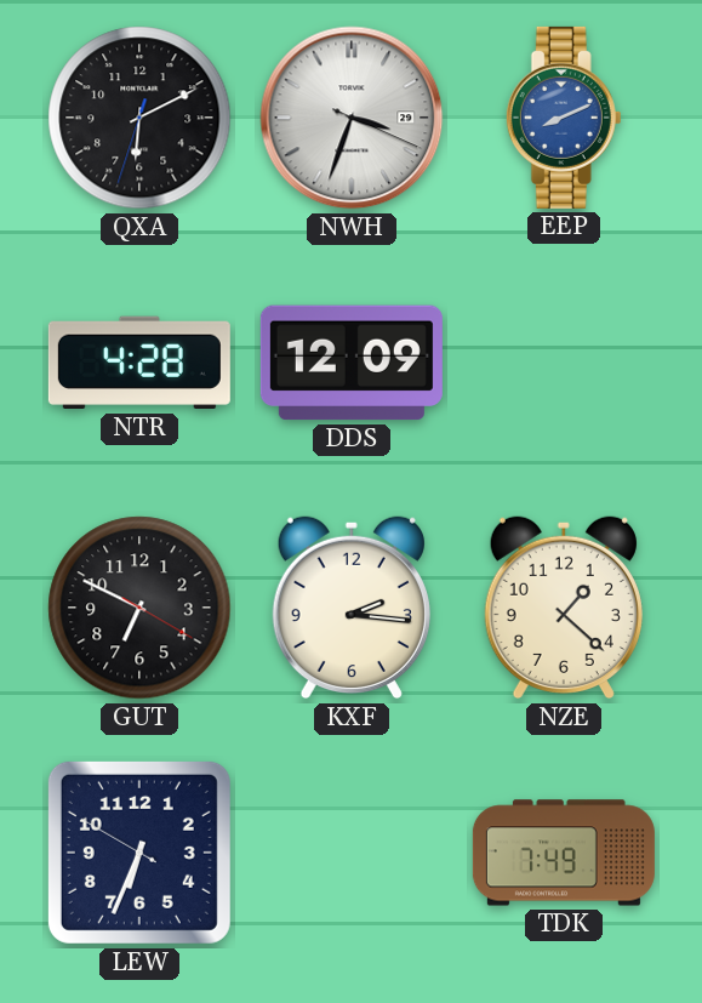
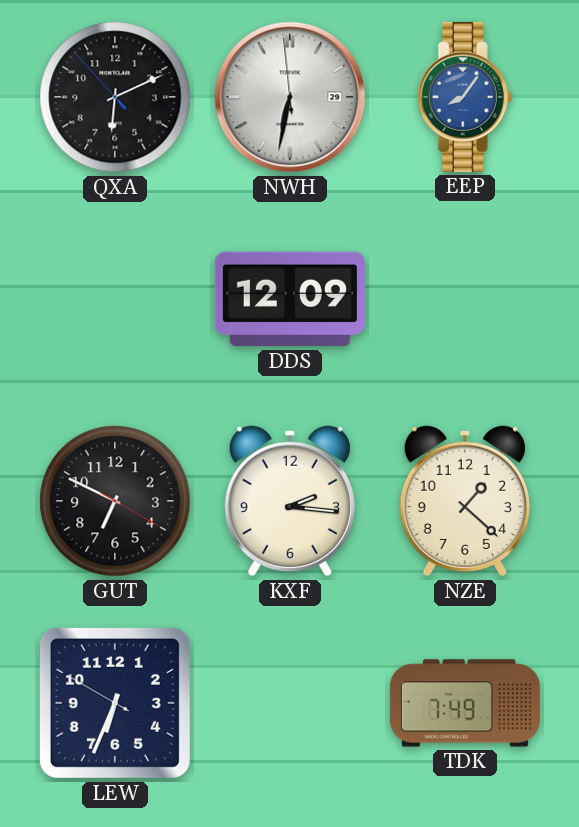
QXA: 6:10:33 -> 6:10:53
NWH: 3:33 -> 6:31
EEP: 8:11 -> 8:06
NTR: 4:28 -> none
